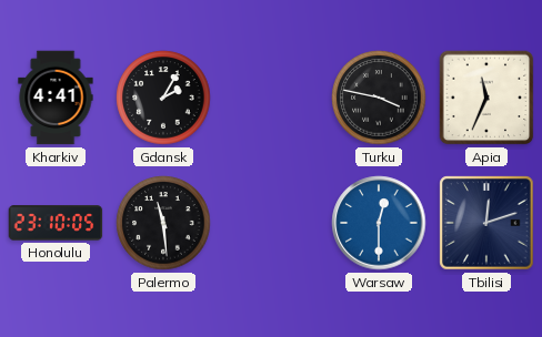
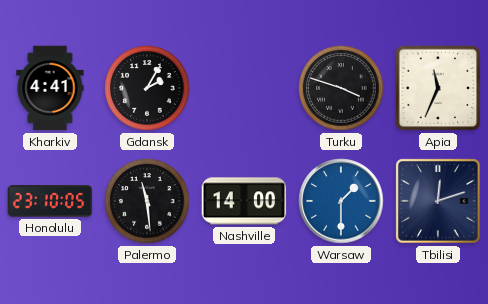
Turku: 3:47 -> 3:48
Nashville: none -> 14:00
Warsaw: 12:30 -> 1:30
